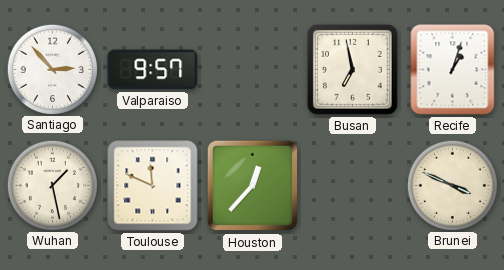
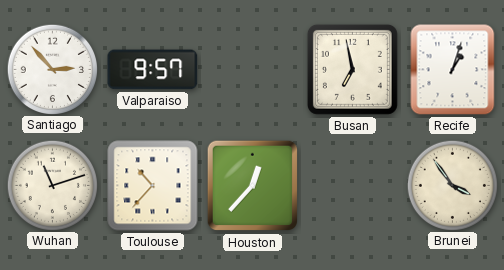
Wuhan: 1:28 -> 11:12
Toulouse: 11:49 -> 10:37
Brunei: 3:49 -> 3:54
